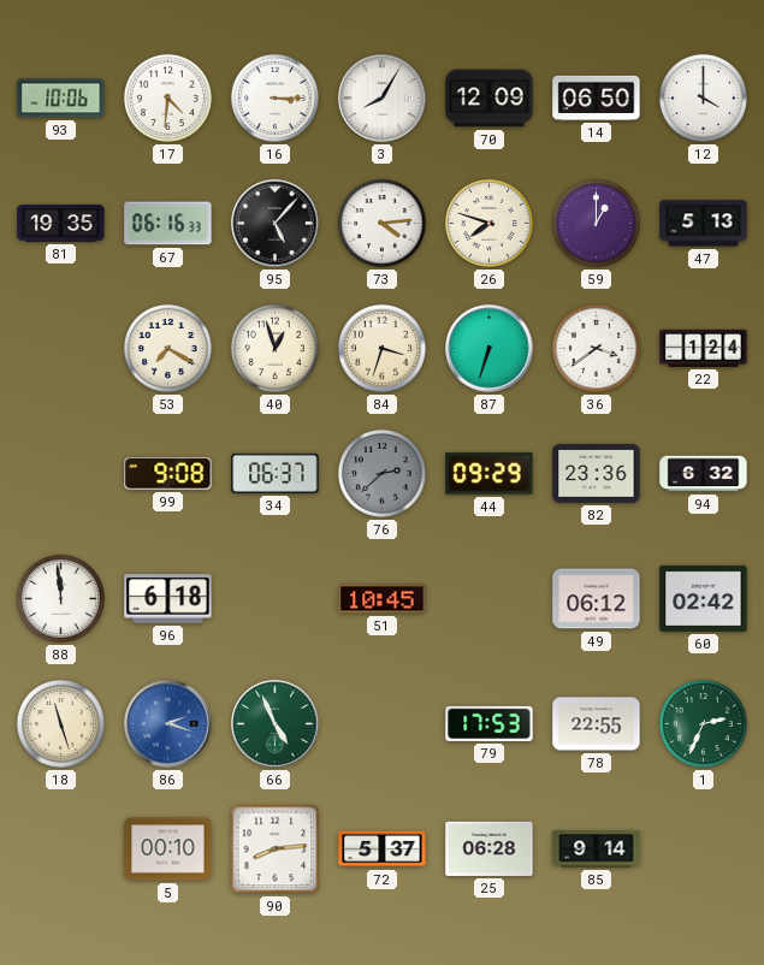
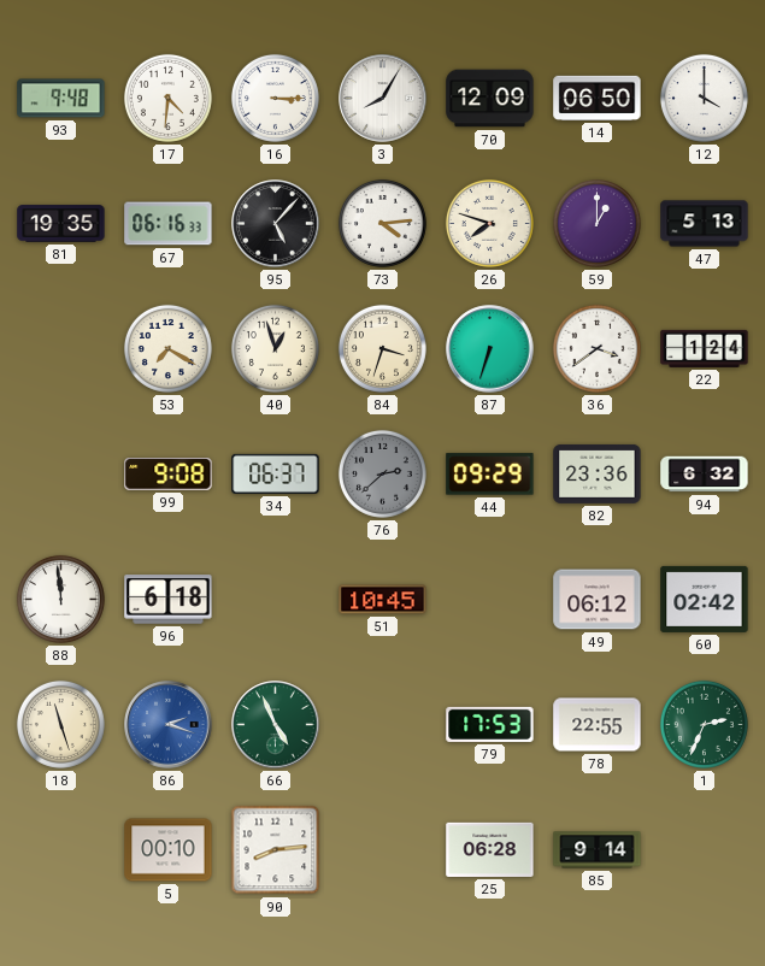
93: 10:06 -> 9:48
72: 5:37 -> none
